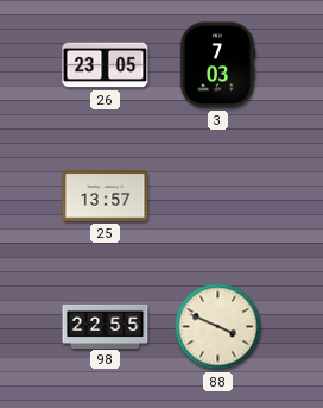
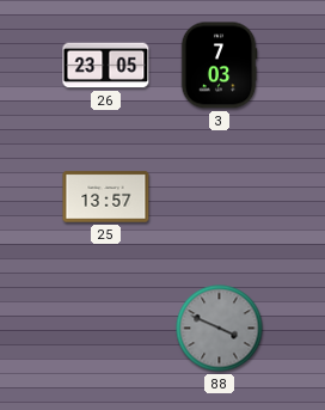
98: 22:55 -> none
88 dial: cream -> grey
